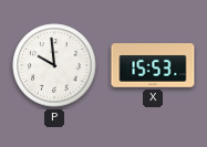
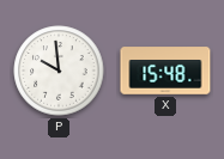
X: 15:53 -> 15:48
